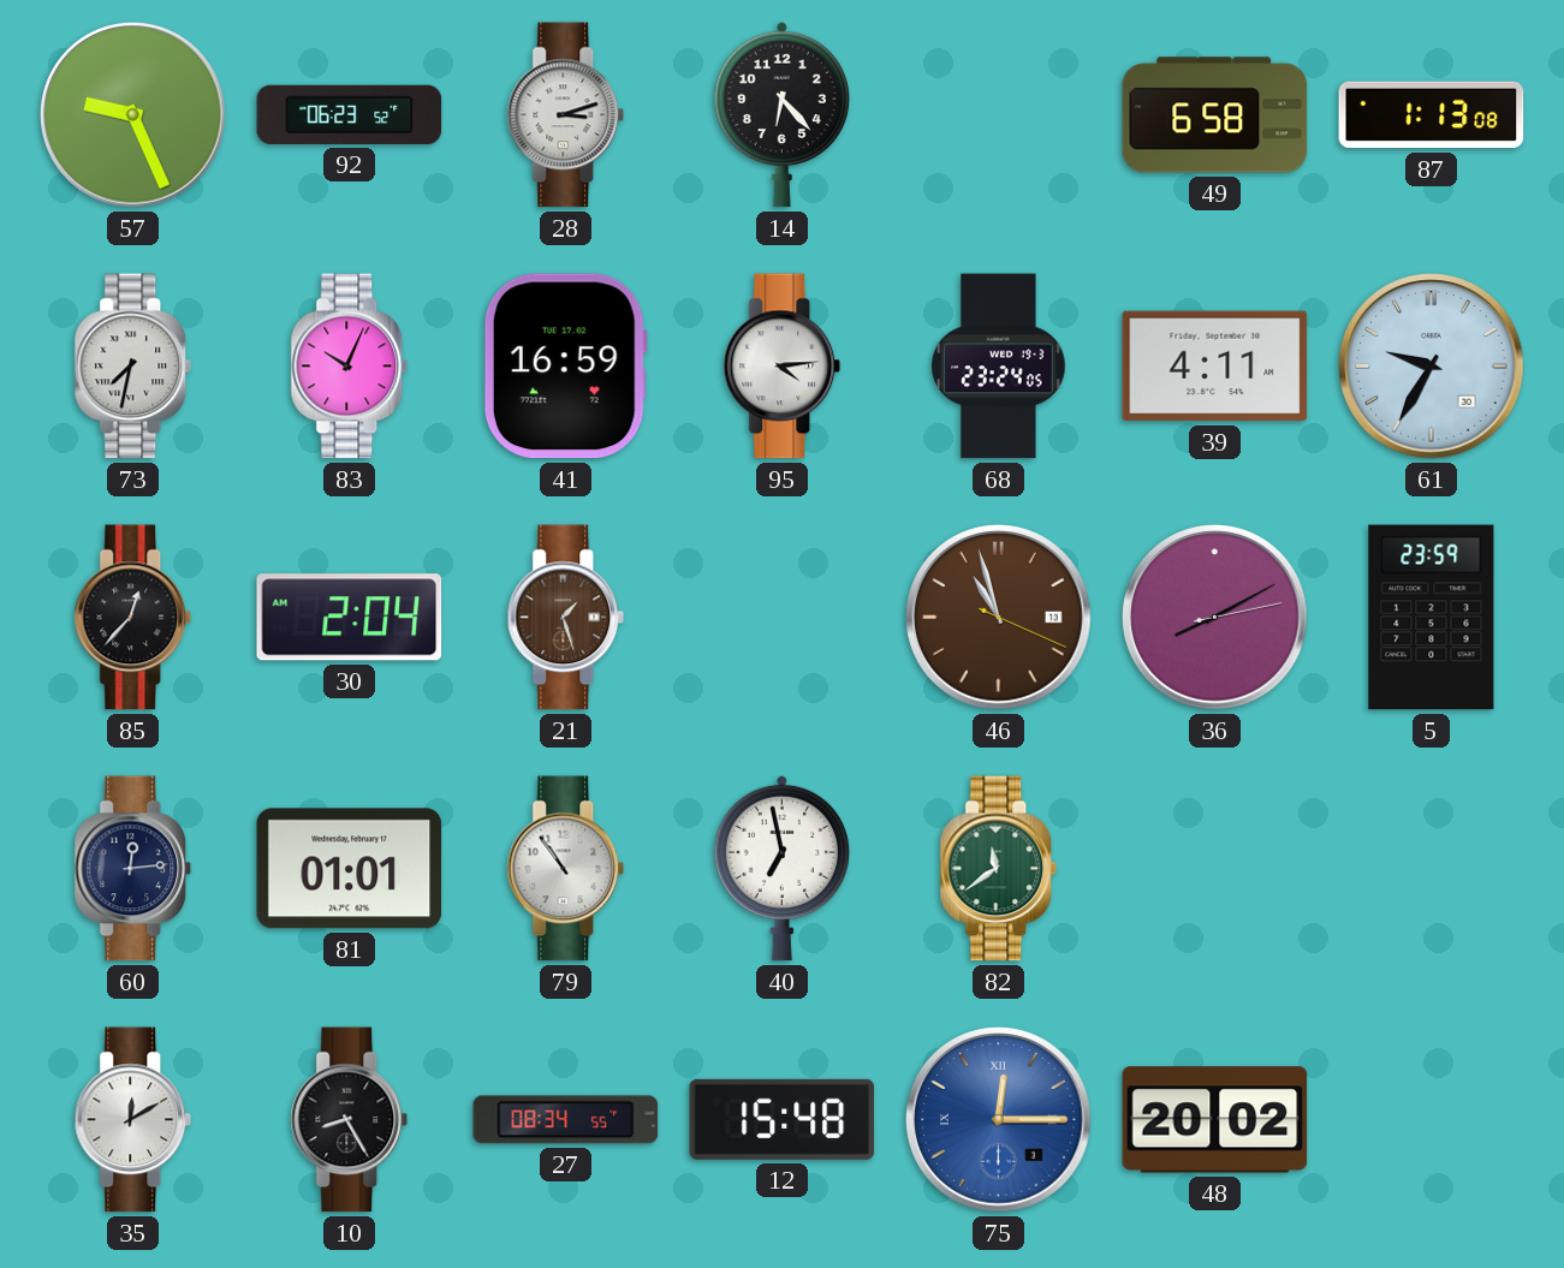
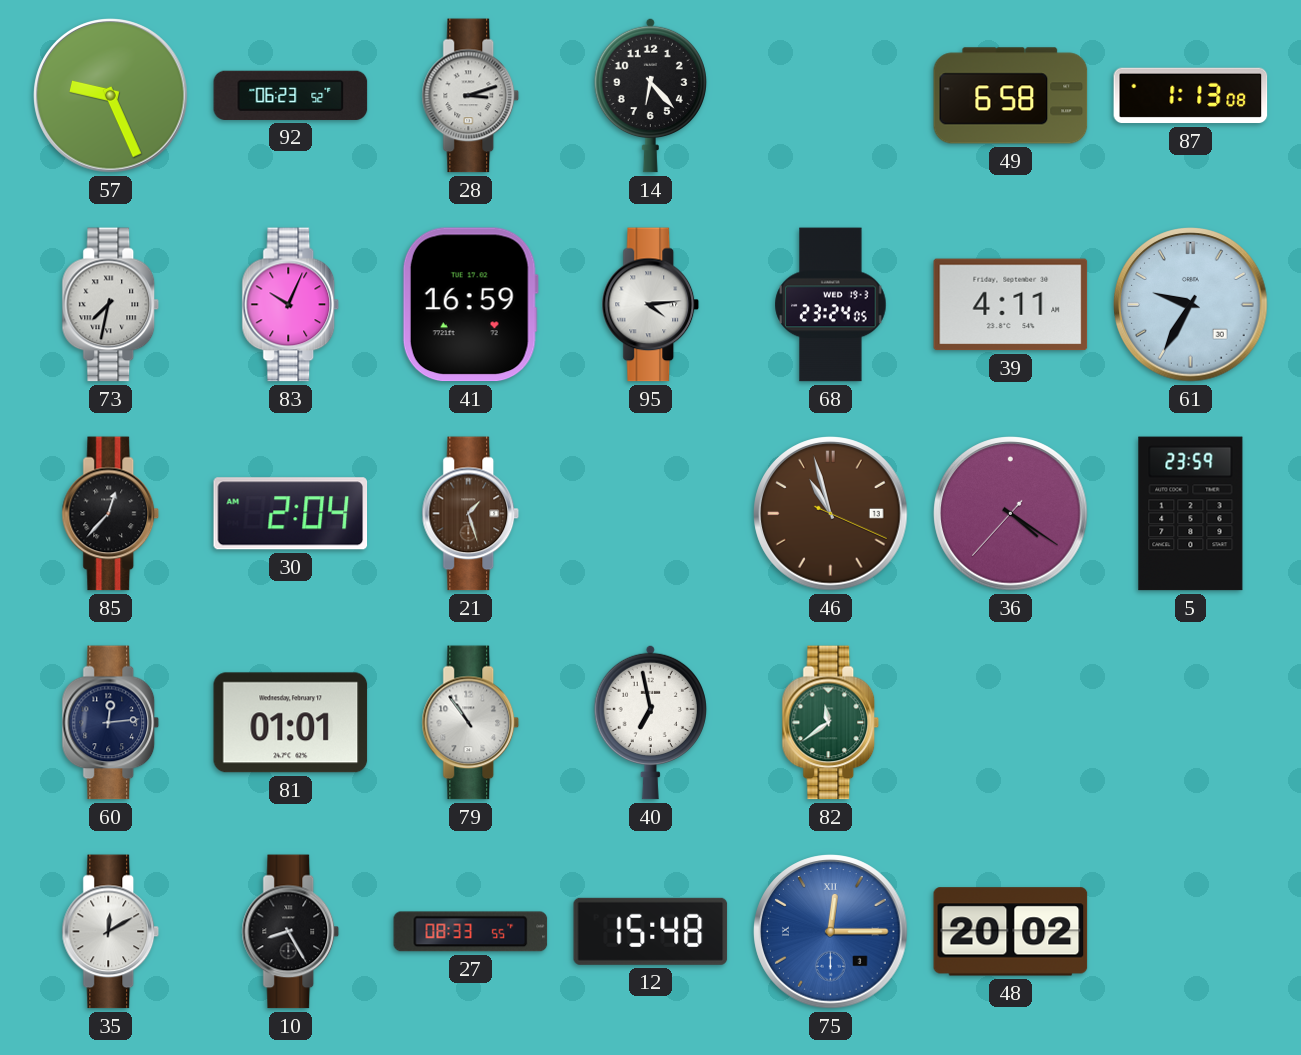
36: 8:10 -> 4:20
27: 08:34 -> 08:33
